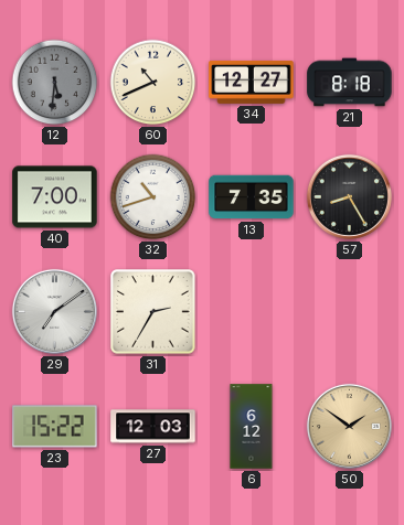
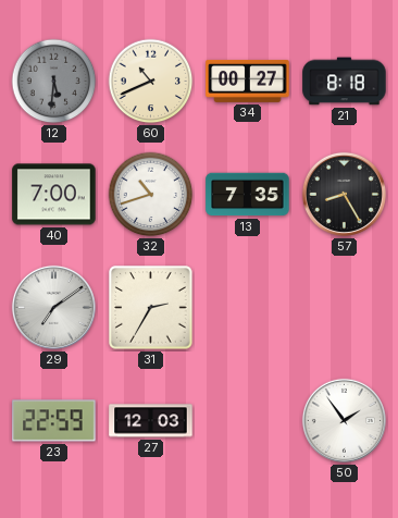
34: 12:27 -> 00:27
23: 15:22 -> 22:59
6: 6:12 -> none
50: 1:51 -> 1:54
50 dial: champagne -> white
